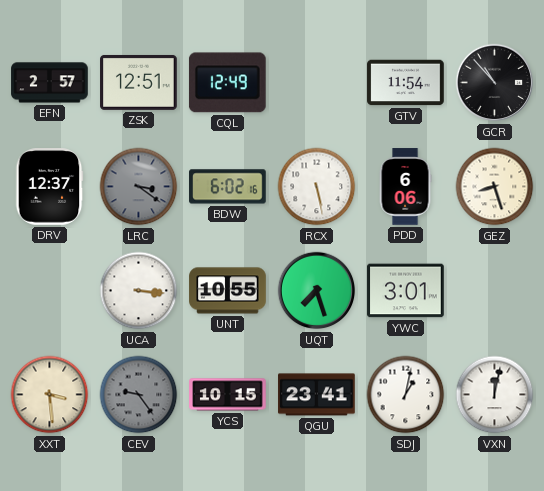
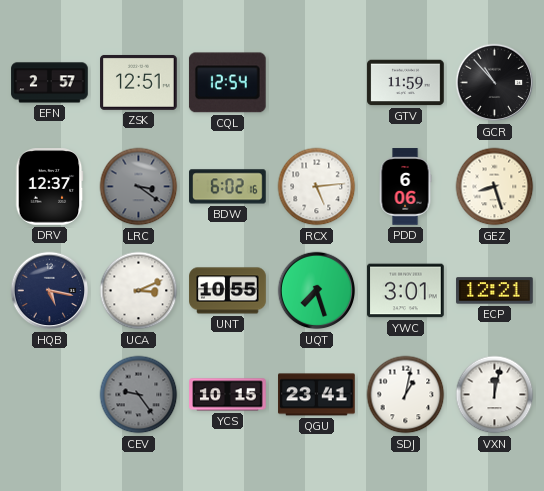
CQL: 12:49 -> 12:54
GTV: 11:54 -> 11:59
RCX: 5:28 -> 5:14
HQB: none -> 5:17
UCA: 3:16 -> 3:11
ECP: none -> 12:21
XXT: 3:29 -> none
